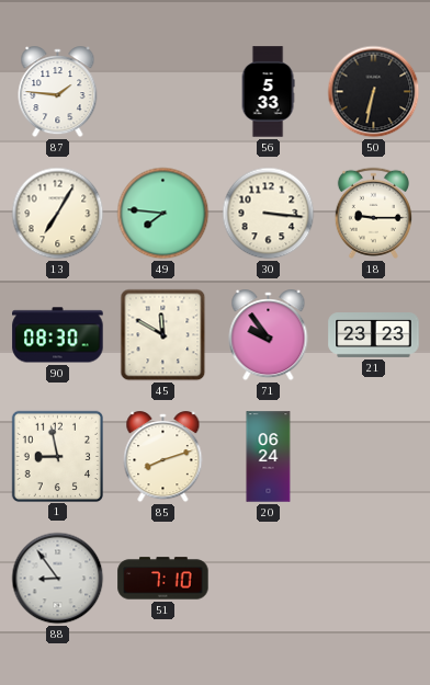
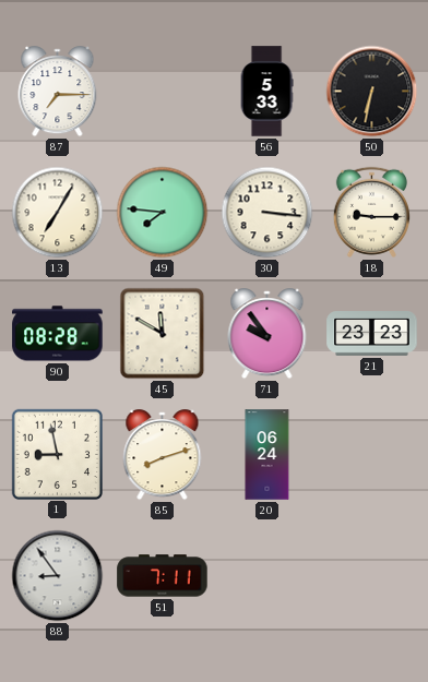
87: 1:46 -> 7:15
90: 08:30 -> 08:28
51: 7:10 -> 7:11
